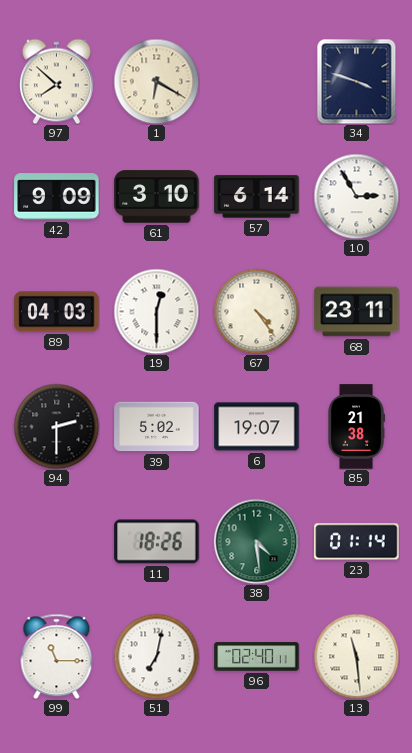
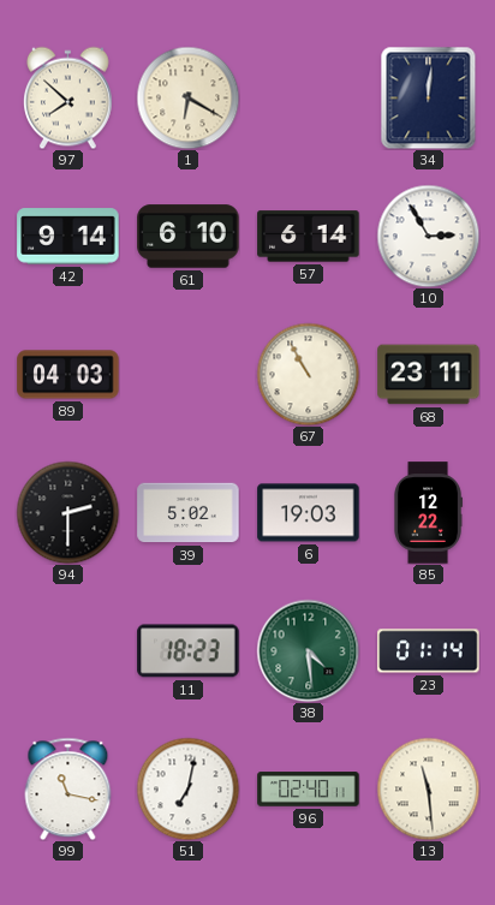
34: 3:48 -> 12:01
42: 9:09 -> 9:14
61: 3:10 -> 6:10
19: 12:30 -> none
67: 4:24 -> 10:55
6: 19:07 -> 19:03
85: 21:38 -> 12:22
11: 18:26 -> 18:23
99: 11:15 -> 11:17
